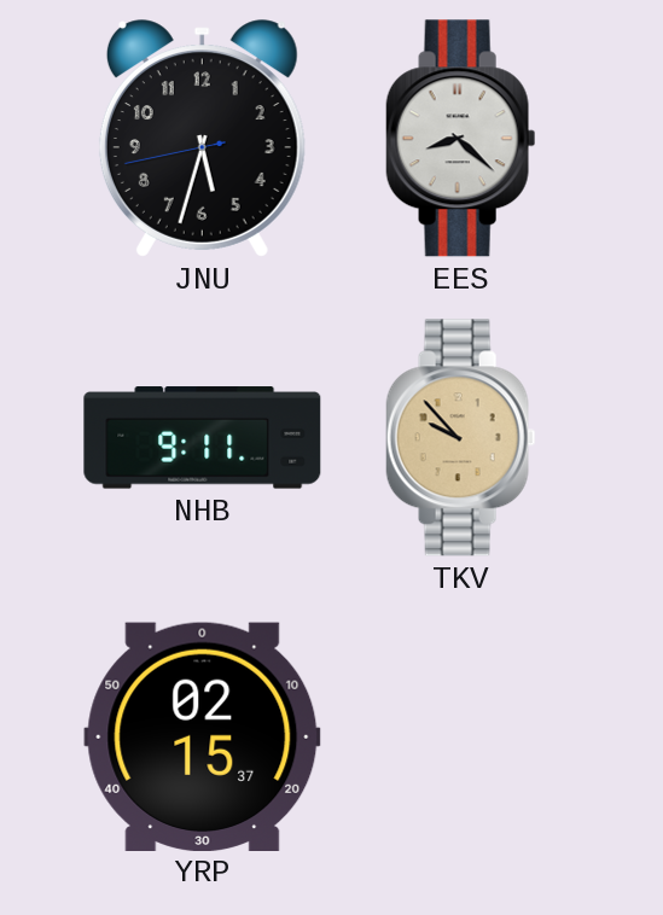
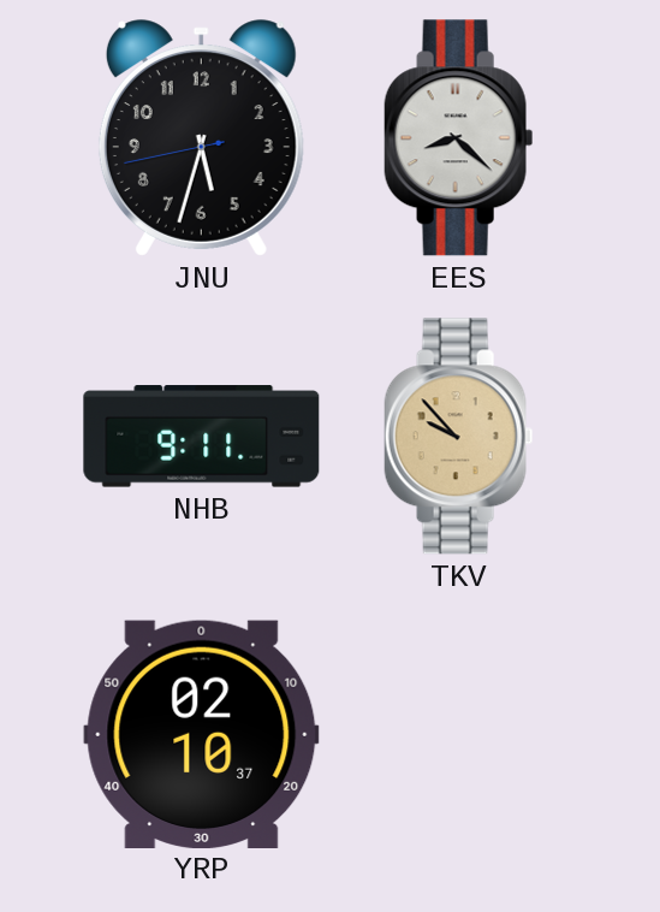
YRP: 02:15 -> 02:10
